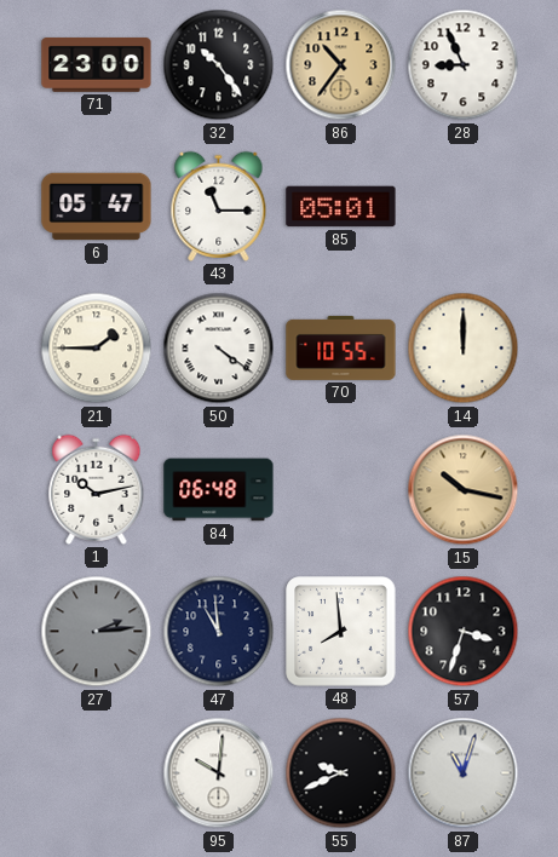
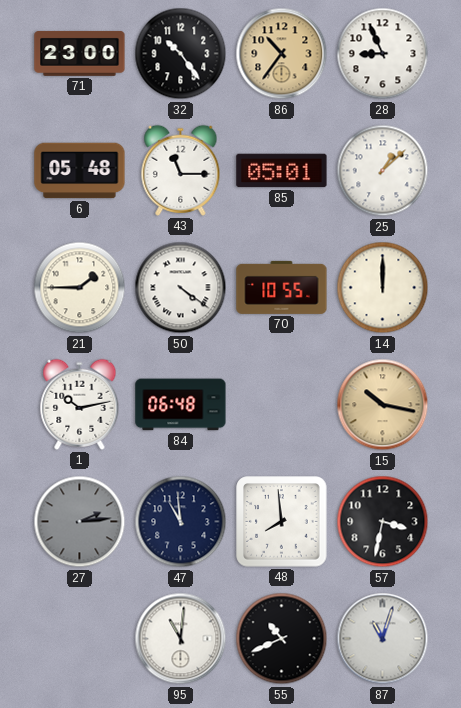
6: 05:47 -> 05:48
25: none -> 1:08
57: 3:33 -> 3:32
95: 10:01 -> 11:01
55: 9:41 -> 10:41
